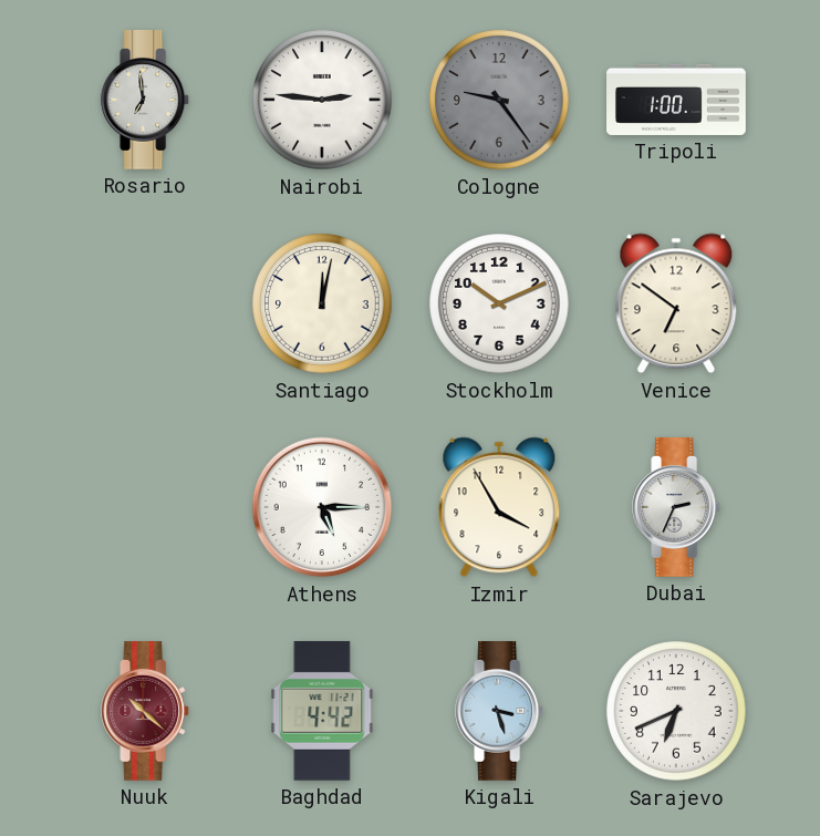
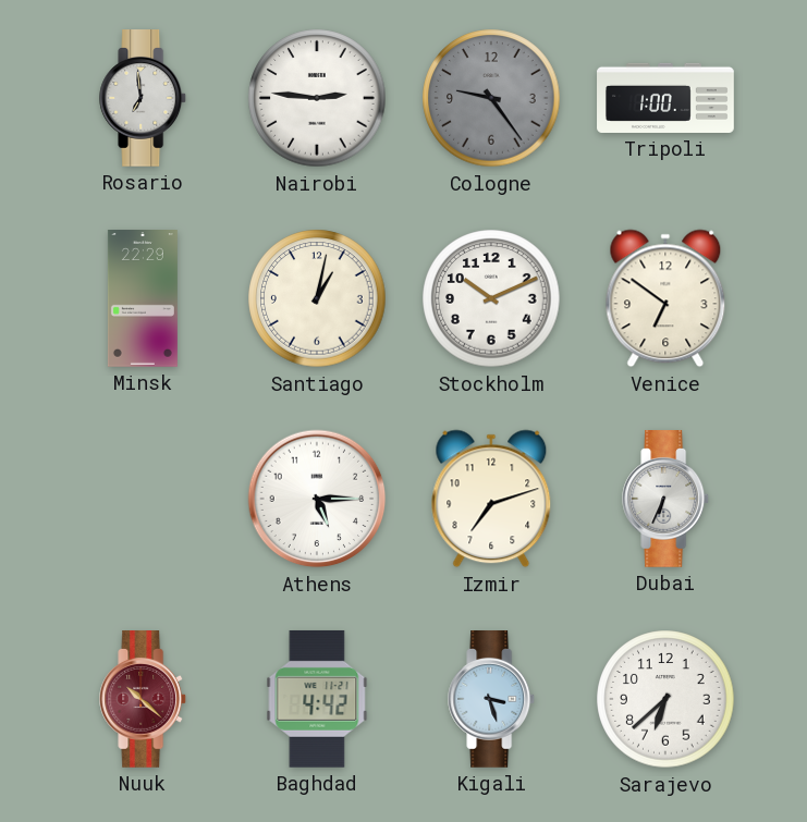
Minsk: none -> 22:29
Santiago: 12:02 -> 1:02
Izmir: 3:55 -> 7:12
Dubai: 2:34 -> 6:34
Sarajevo: 6:41 -> 6:38
